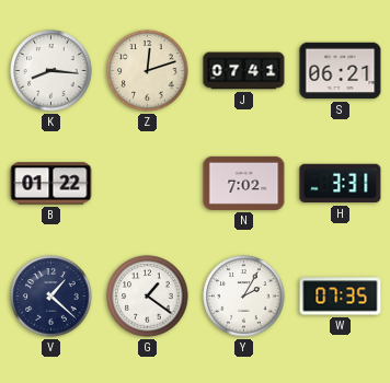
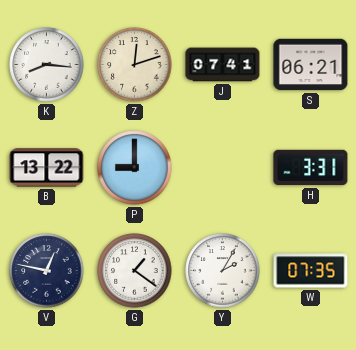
B: 01:22 -> 13:22
P: none -> 9:00
N: 7:02 -> none
V: 1:22 -> 12:47
